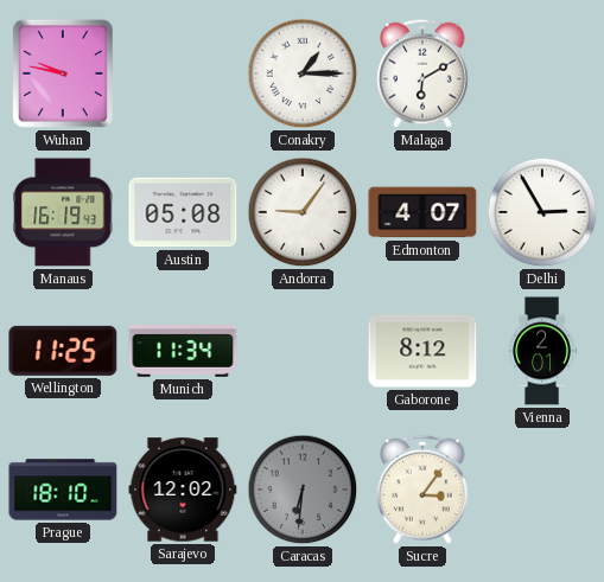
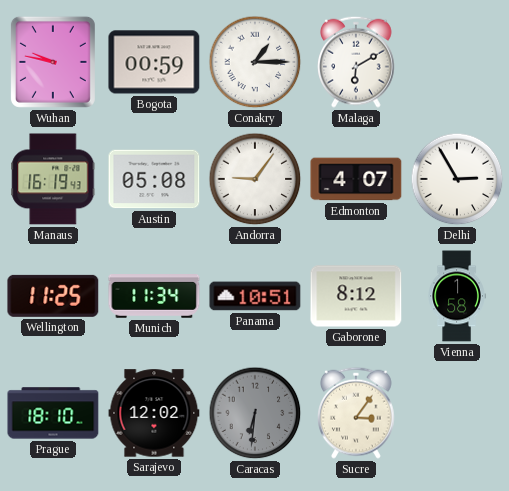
Bogota: none -> 00:59
Panama: none -> 10:51
Vienna: 2:01 -> 1:58
